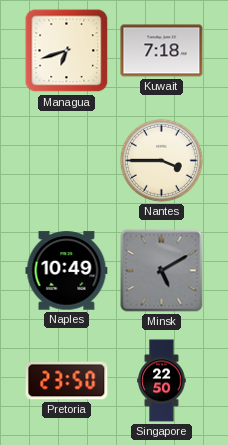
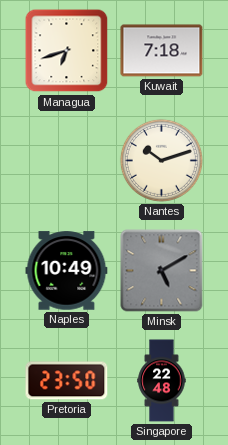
Nantes: 3:45 -> 10:12
Singapore: 22:50 -> 22:48
